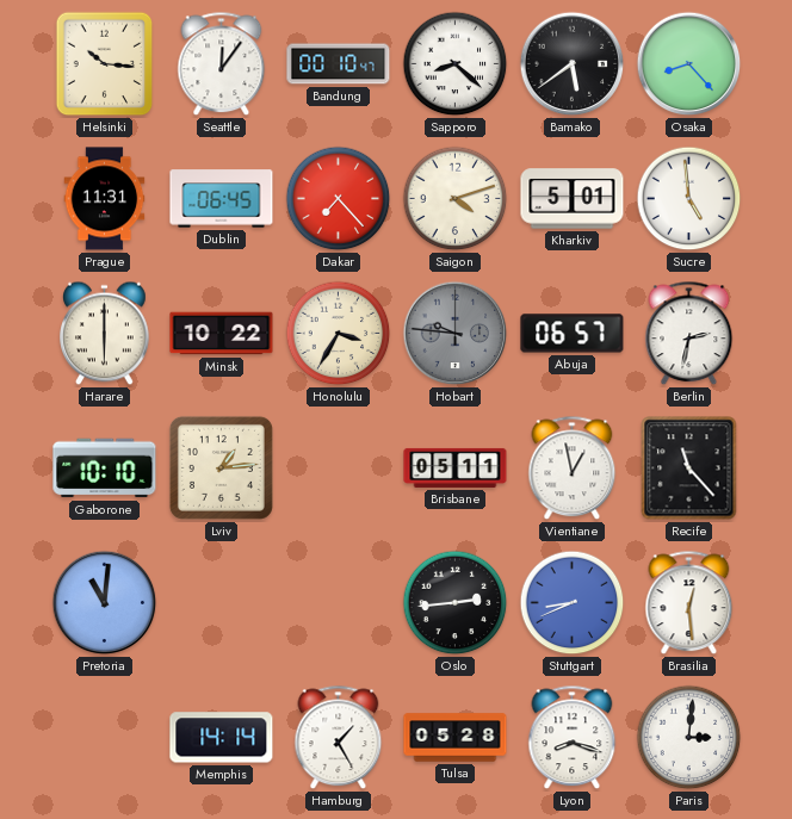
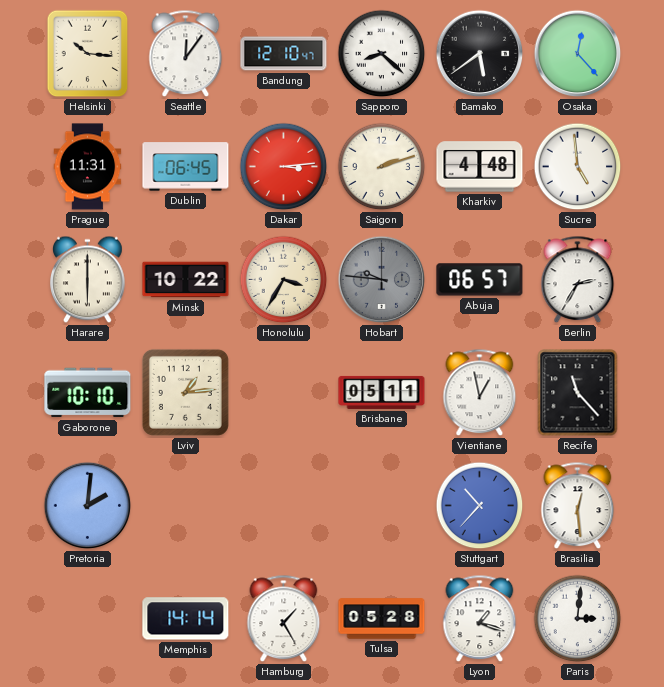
Bandung: 00:10 -> 12:10
Osaka: 8:23 -> 12:23
Dakar: 7:23 -> 3:14
Saigon: 4:12 -> 2:12
Kharkiv: 5:01 -> 4:48
Berlin: 2:32 -> 2:35
Pretoria: 11:01 -> 2:01
Oslo: 2:44 -> none
Stuttgart: 8:41 -> 10:37
Lyon: 8:18 -> 1:18
